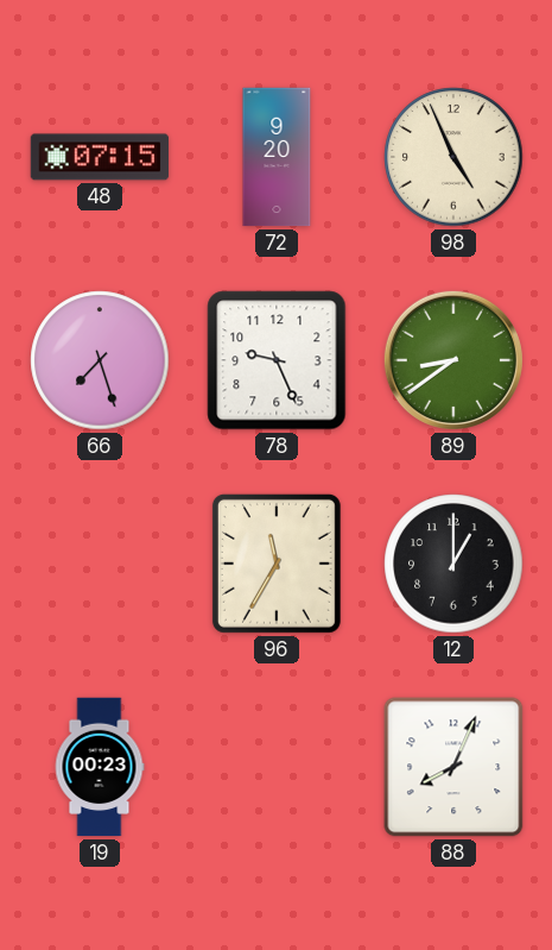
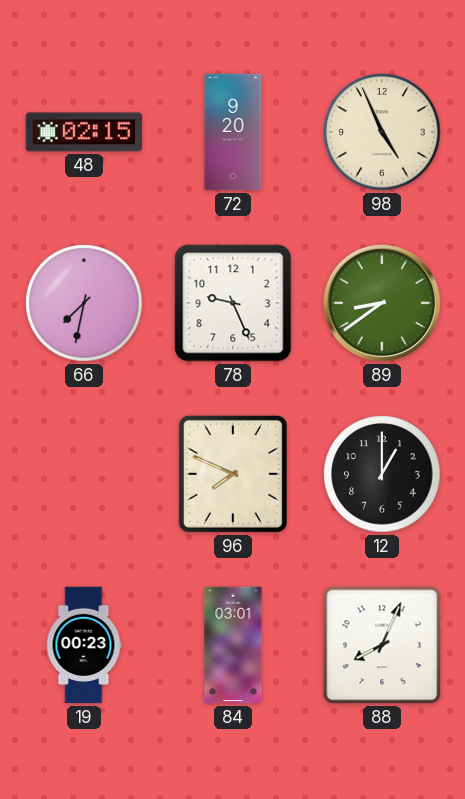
48: 07:15 -> 02:15
66: 7:27 -> 7:32
96: 11:35 -> 7:49
84: none -> 03:01
